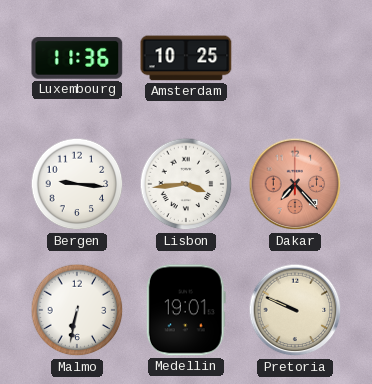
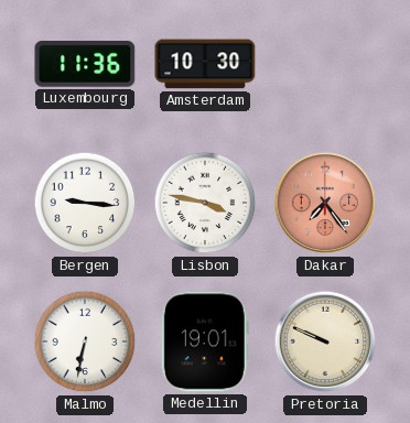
Amsterdam: 10:25 -> 10:30
Lisbon: 3:44 -> 3:47
Dakar: 7:23 -> 7:24
